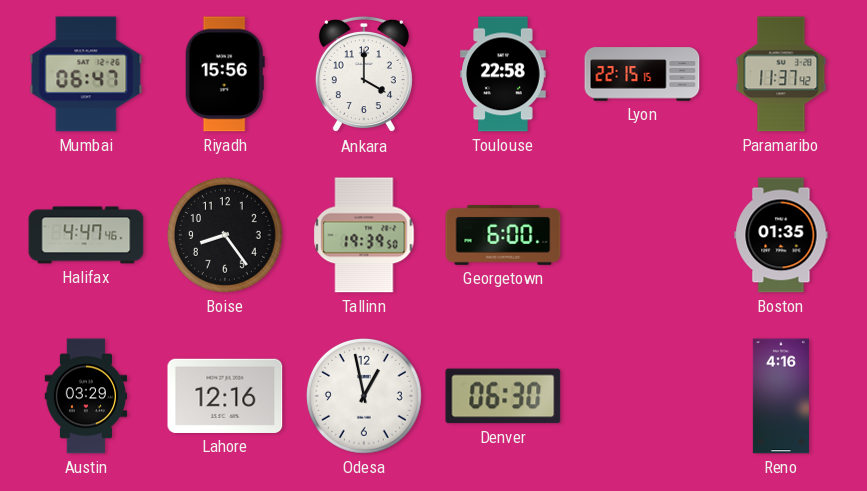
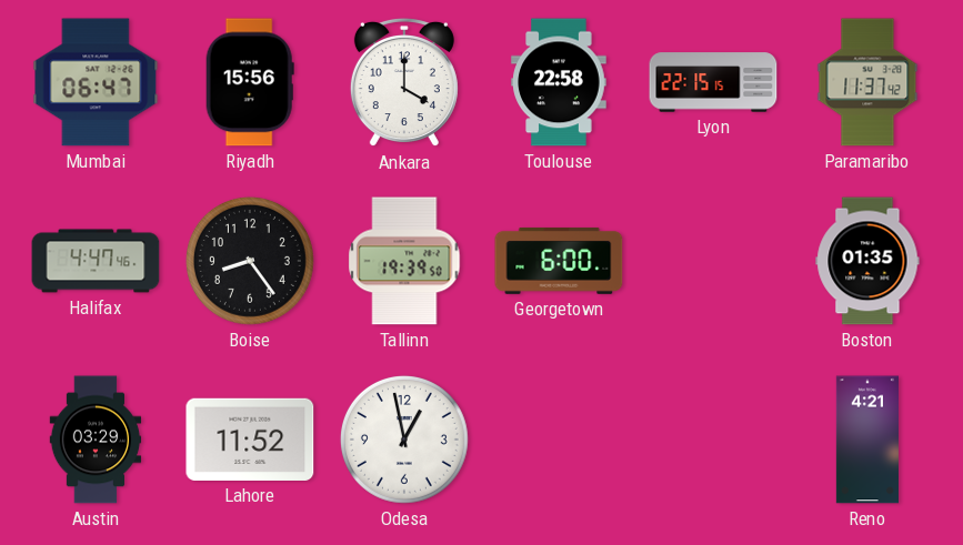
Lahore: 12:16 -> 11:52
Denver: 06:30 -> none
Reno: 4:16 -> 4:21
